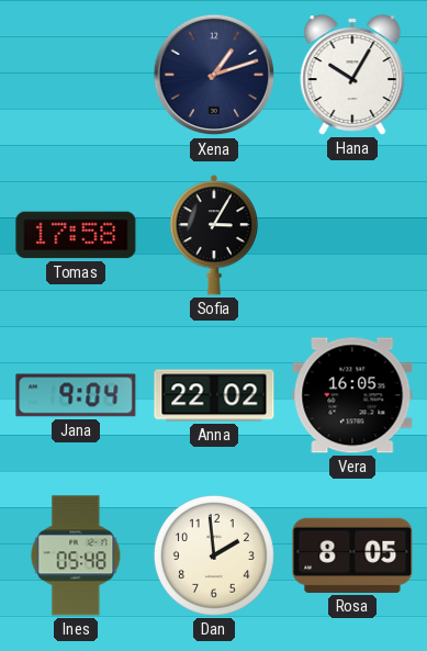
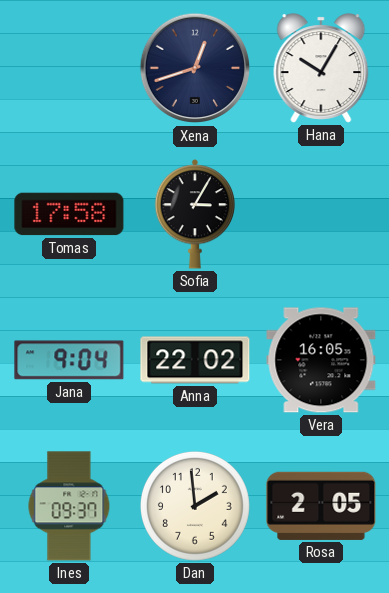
Xena: 1:12 -> 12:42
Ines: 05:48 -> 09:37
Rosa: 8:05 -> 2:05
